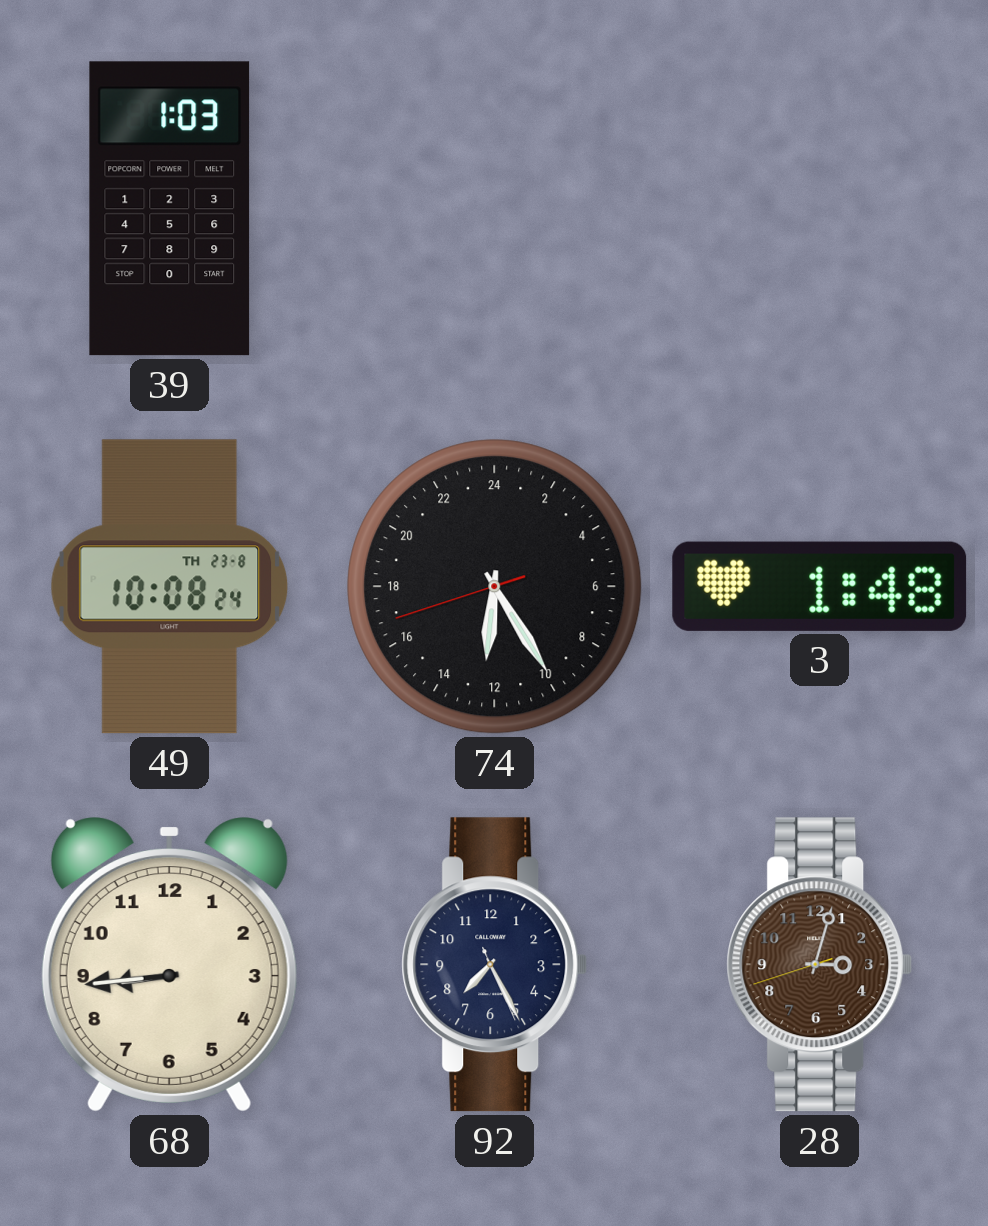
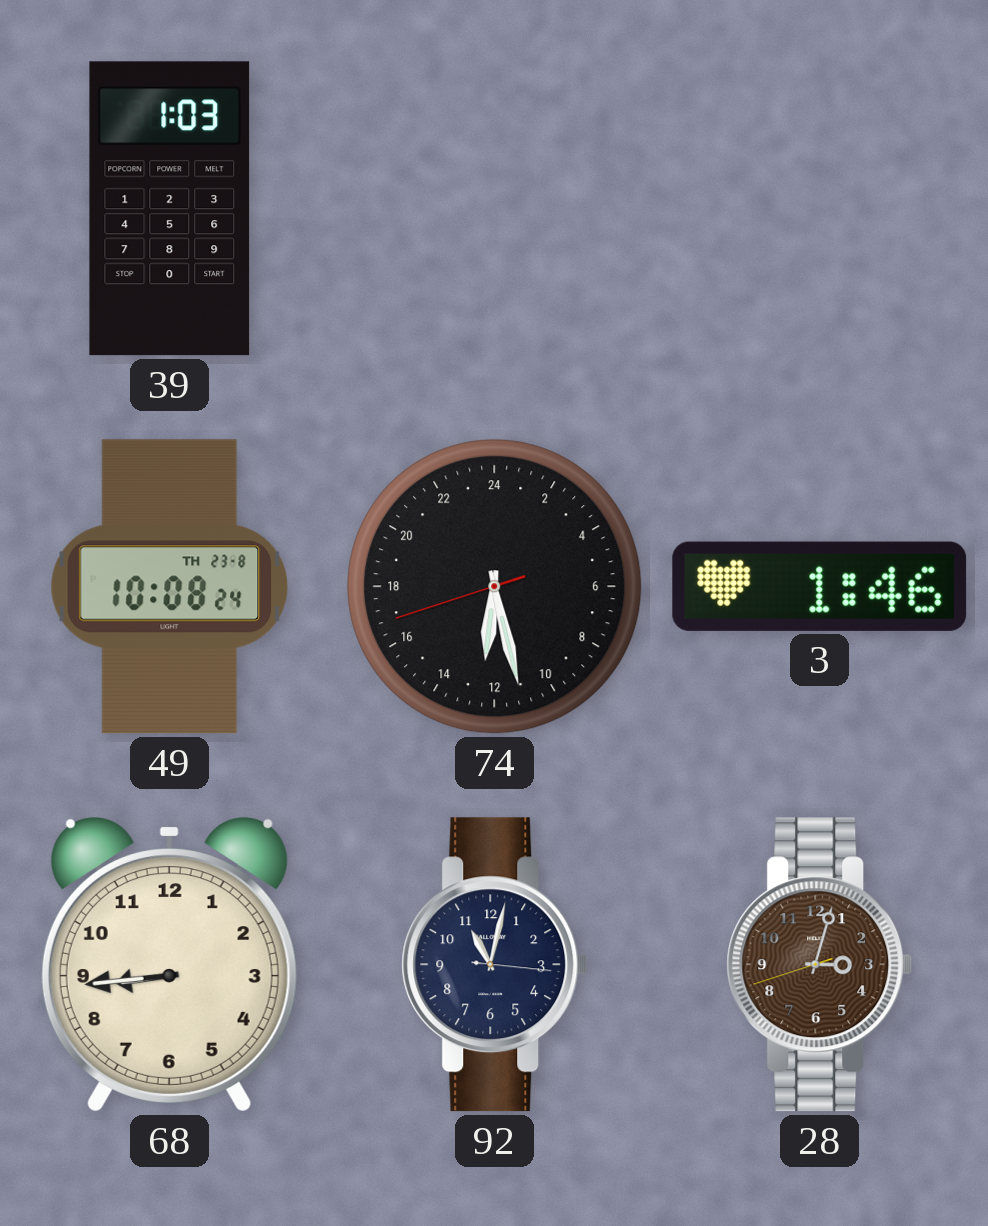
74: 12:24 -> 12:27
3: 1:48 -> 1:46
92: 7:25 -> 11:02
